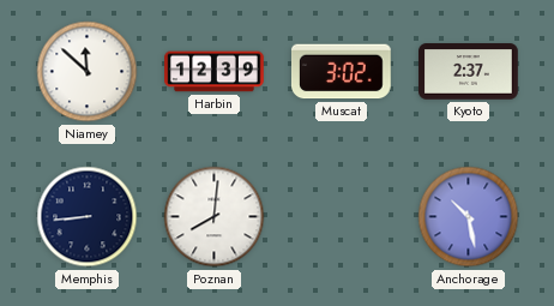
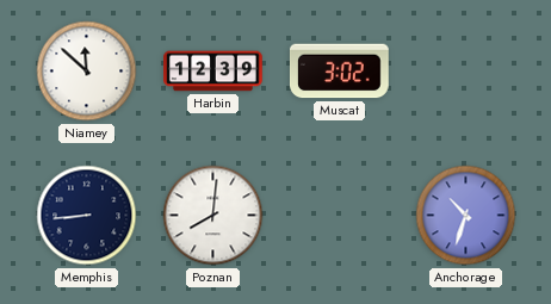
Kyoto: 2:37 -> none
Anchorage: 10:28 -> 10:33
